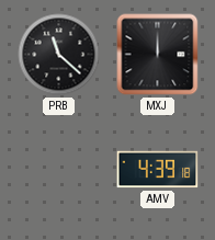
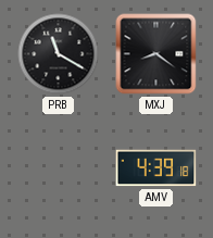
PRB: 11:22 -> 11:20
MXJ: 12:00 -> 8:21
